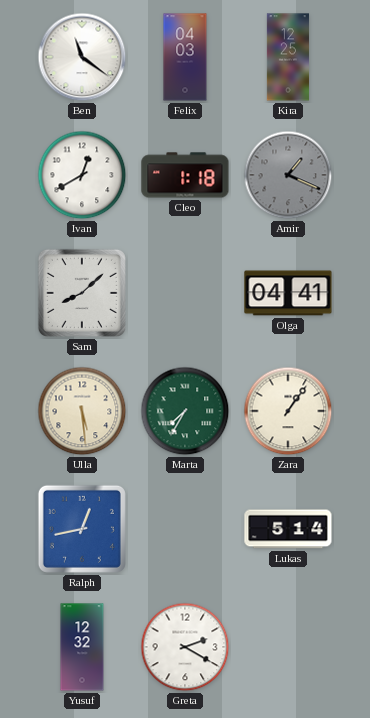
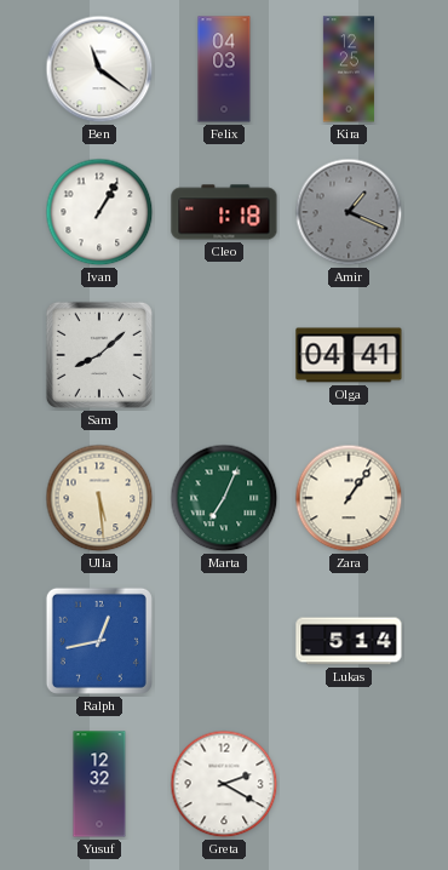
Ivan: 12:40 -> 1:05
Marta: 7:35 -> 7:04
